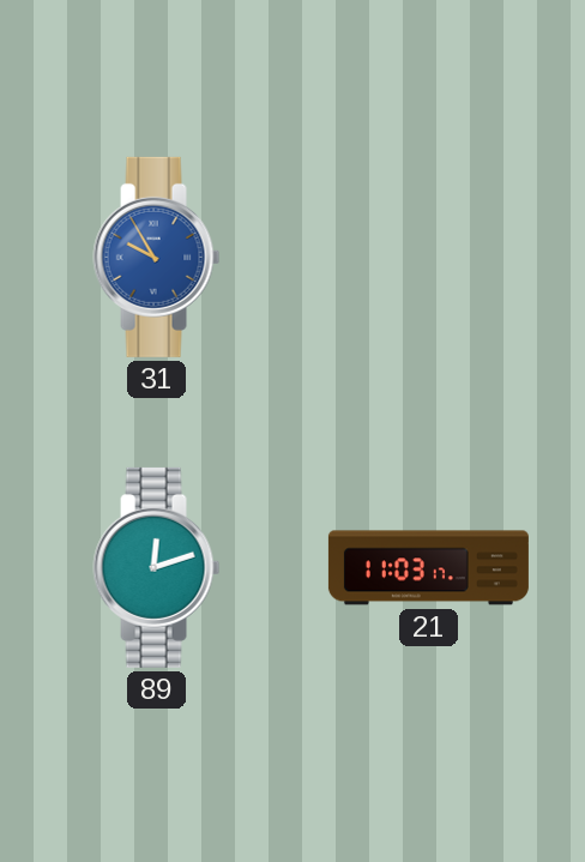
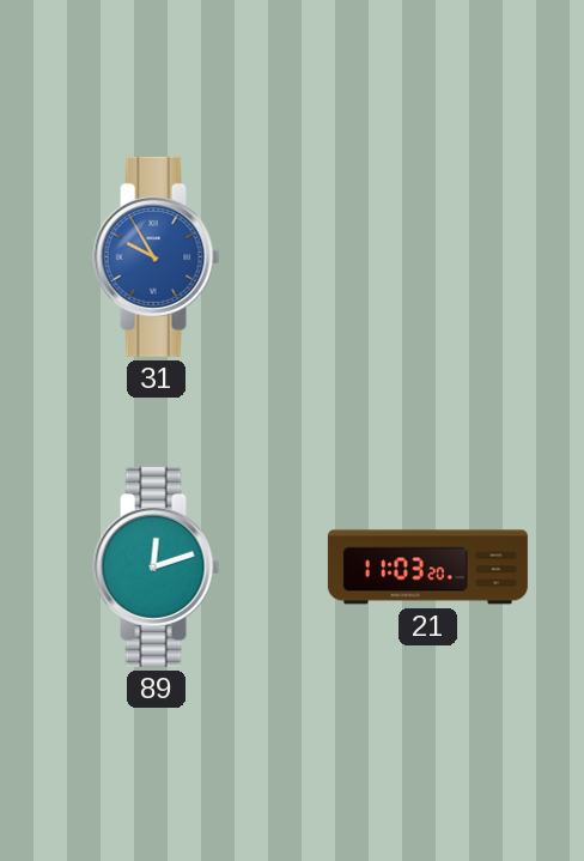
21: 11:03:17 -> 11:03:20
